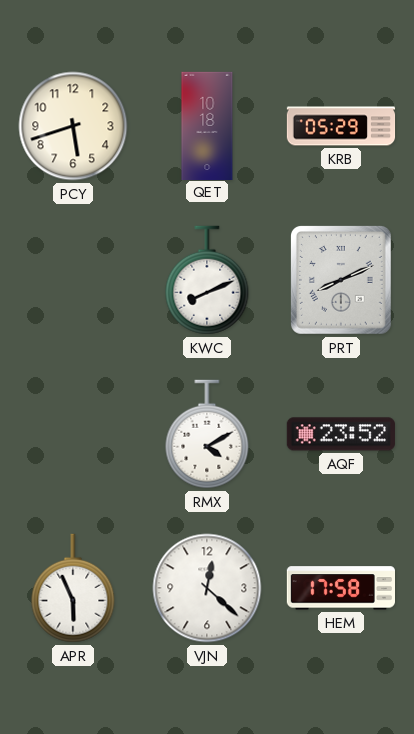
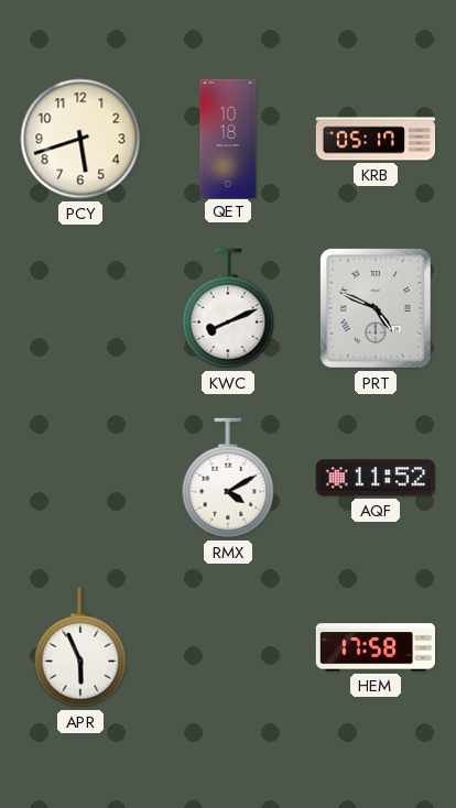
KRB: 05:29 -> 05:17
PRT: 8:11 -> 4:49
AQF: 23:52 -> 11:52
VJN: 12:22 -> none
